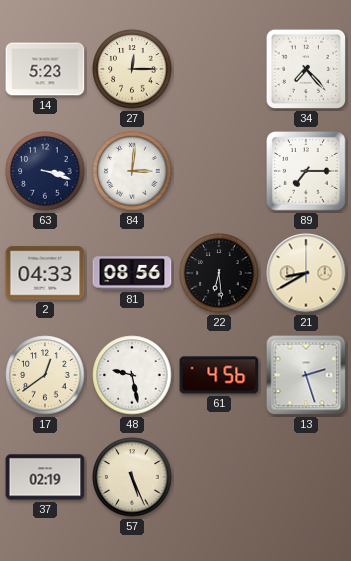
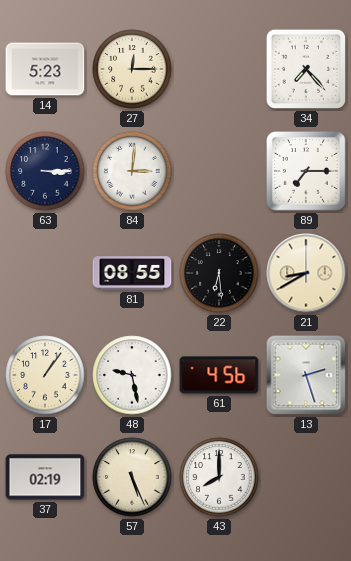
63: 3:18 -> 3:15
2: 04:33 -> none
81: 08:56 -> 08:55
17: 12:39 -> 1:06
43: none -> 8:00
